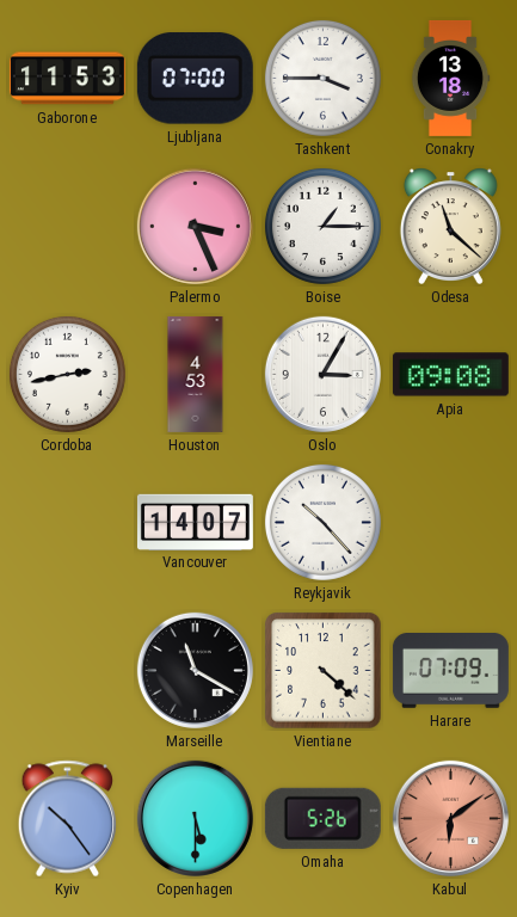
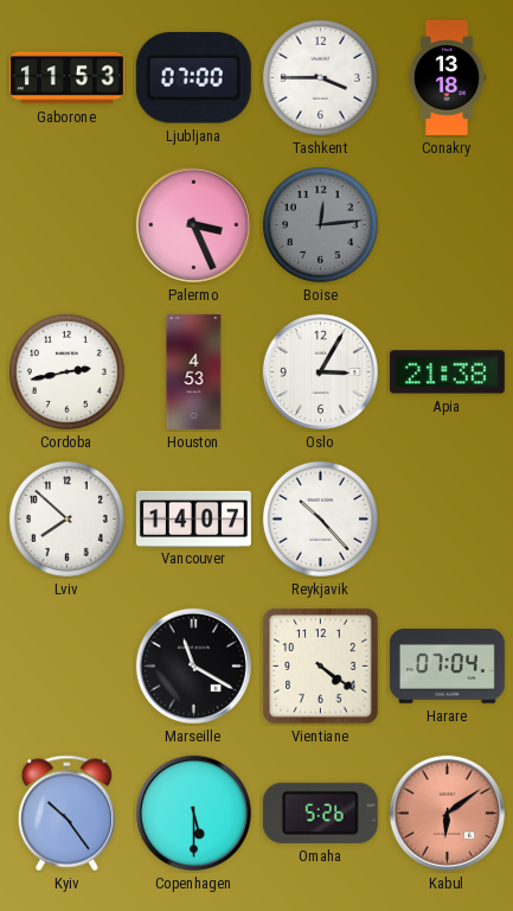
Boise: 1:15 -> 12:14
Boise dial: white -> grey
Odesa: 11:22 -> none
Apia: 09:08 -> 21:38
Lviv: none -> 7:52
Vientiane: 4:22 -> 4:21
Harare: 07:09 -> 07:04
